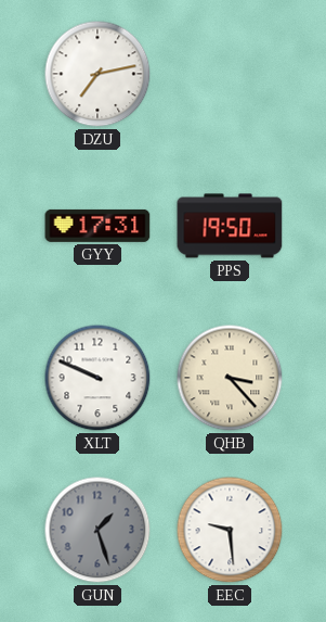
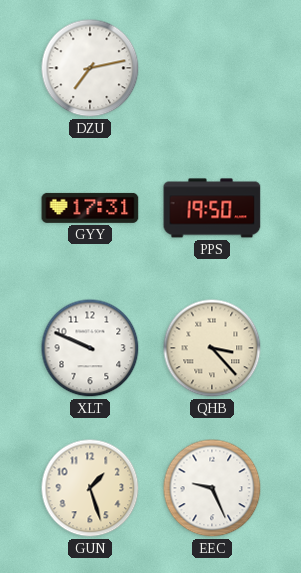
GUN dial: grey -> cream
EEC: 9:29 -> 9:26
